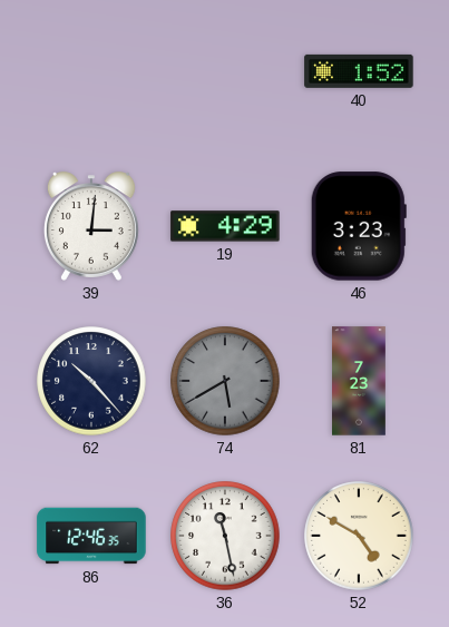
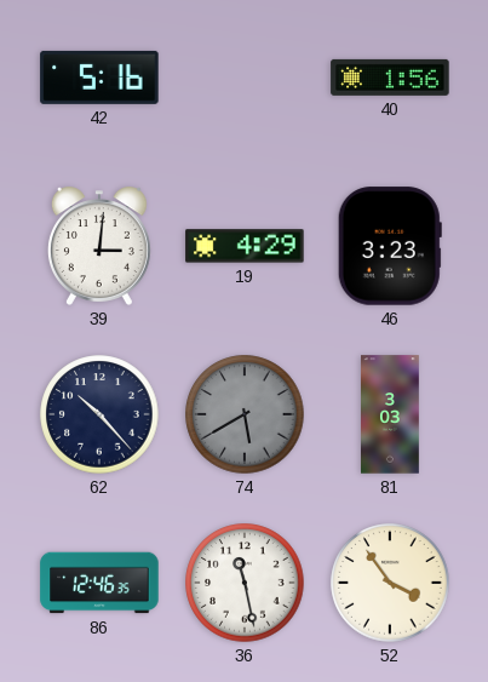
42: none -> 5:16
40: 1:52 -> 1:56
81: 7:23 -> 3:03
52: 4:50 -> 3:54
